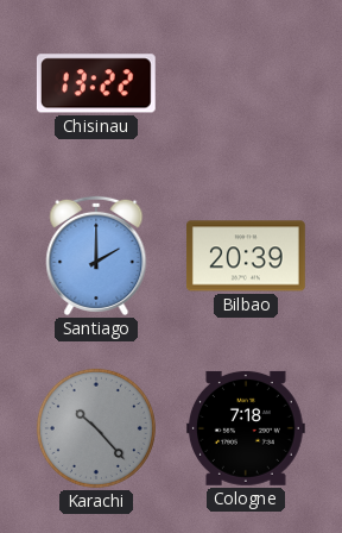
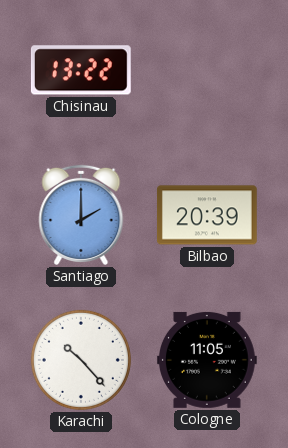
Karachi dial: grey -> white
Cologne: 7:18 -> 11:05
